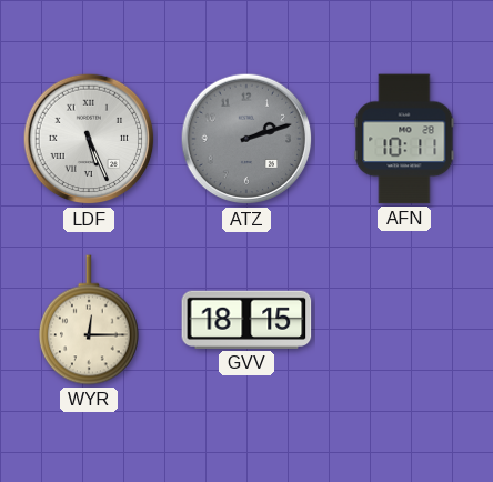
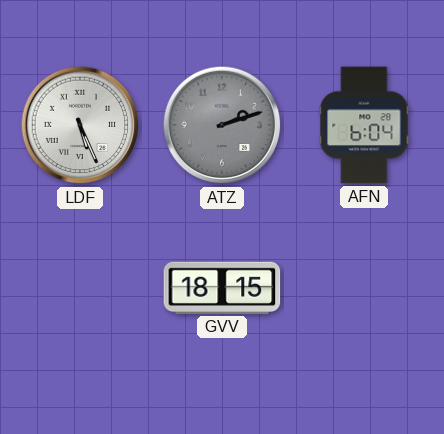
AFN: 10:11 -> 6:04
WYR: 12:15 -> none
